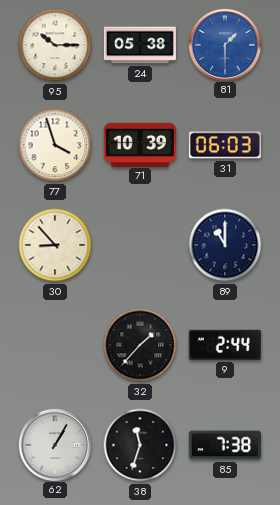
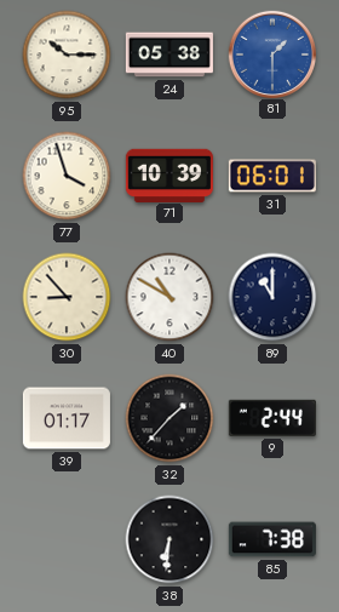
31: 06:03 -> 06:01
40: none -> 10:50
39: none -> 01:17
62: 1:05 -> none
38: 11:33 -> 6:31
